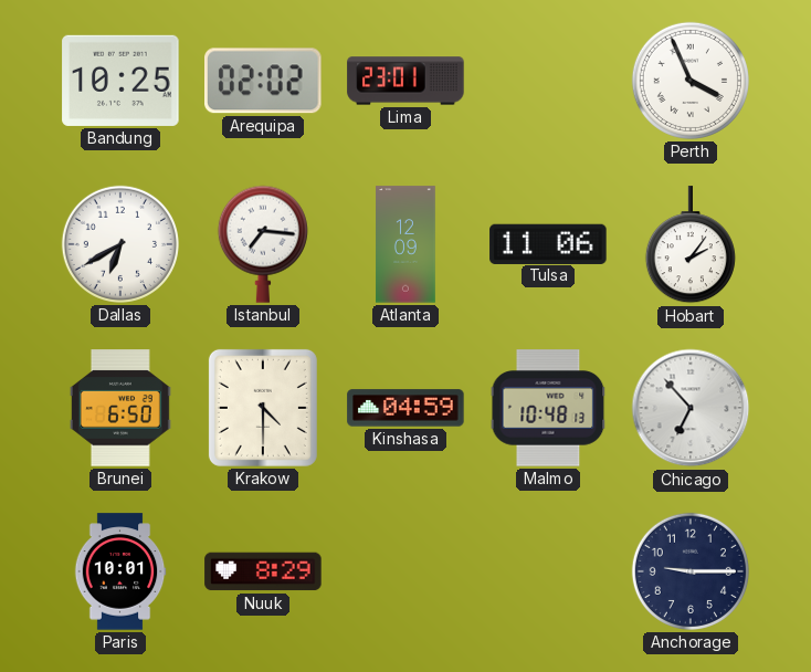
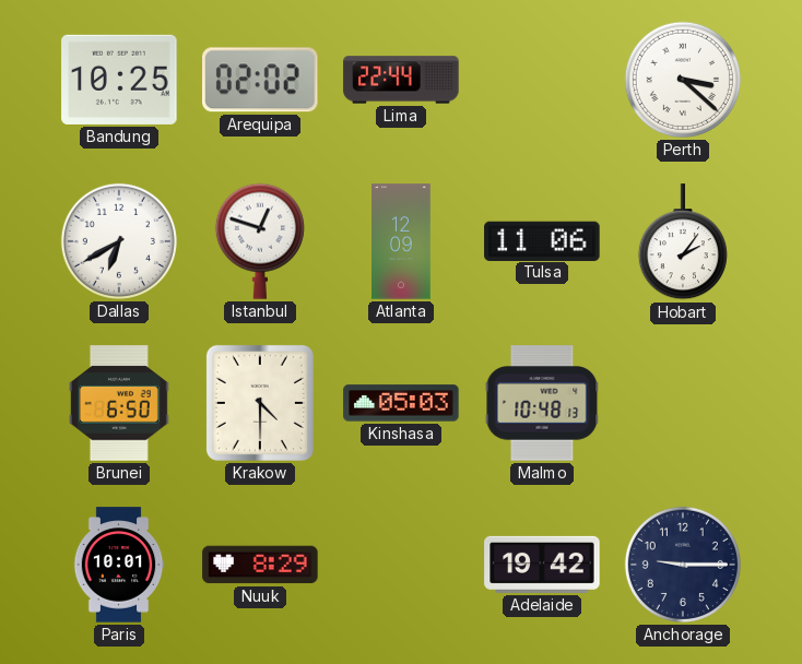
Lima: 23:01 -> 22:44
Perth: 3:56 -> 3:22
Istanbul: 7:16 -> 12:48
Kinshasa: 04:59 -> 05:03
Chicago: 6:53 -> none
Adelaide: none -> 19:42
